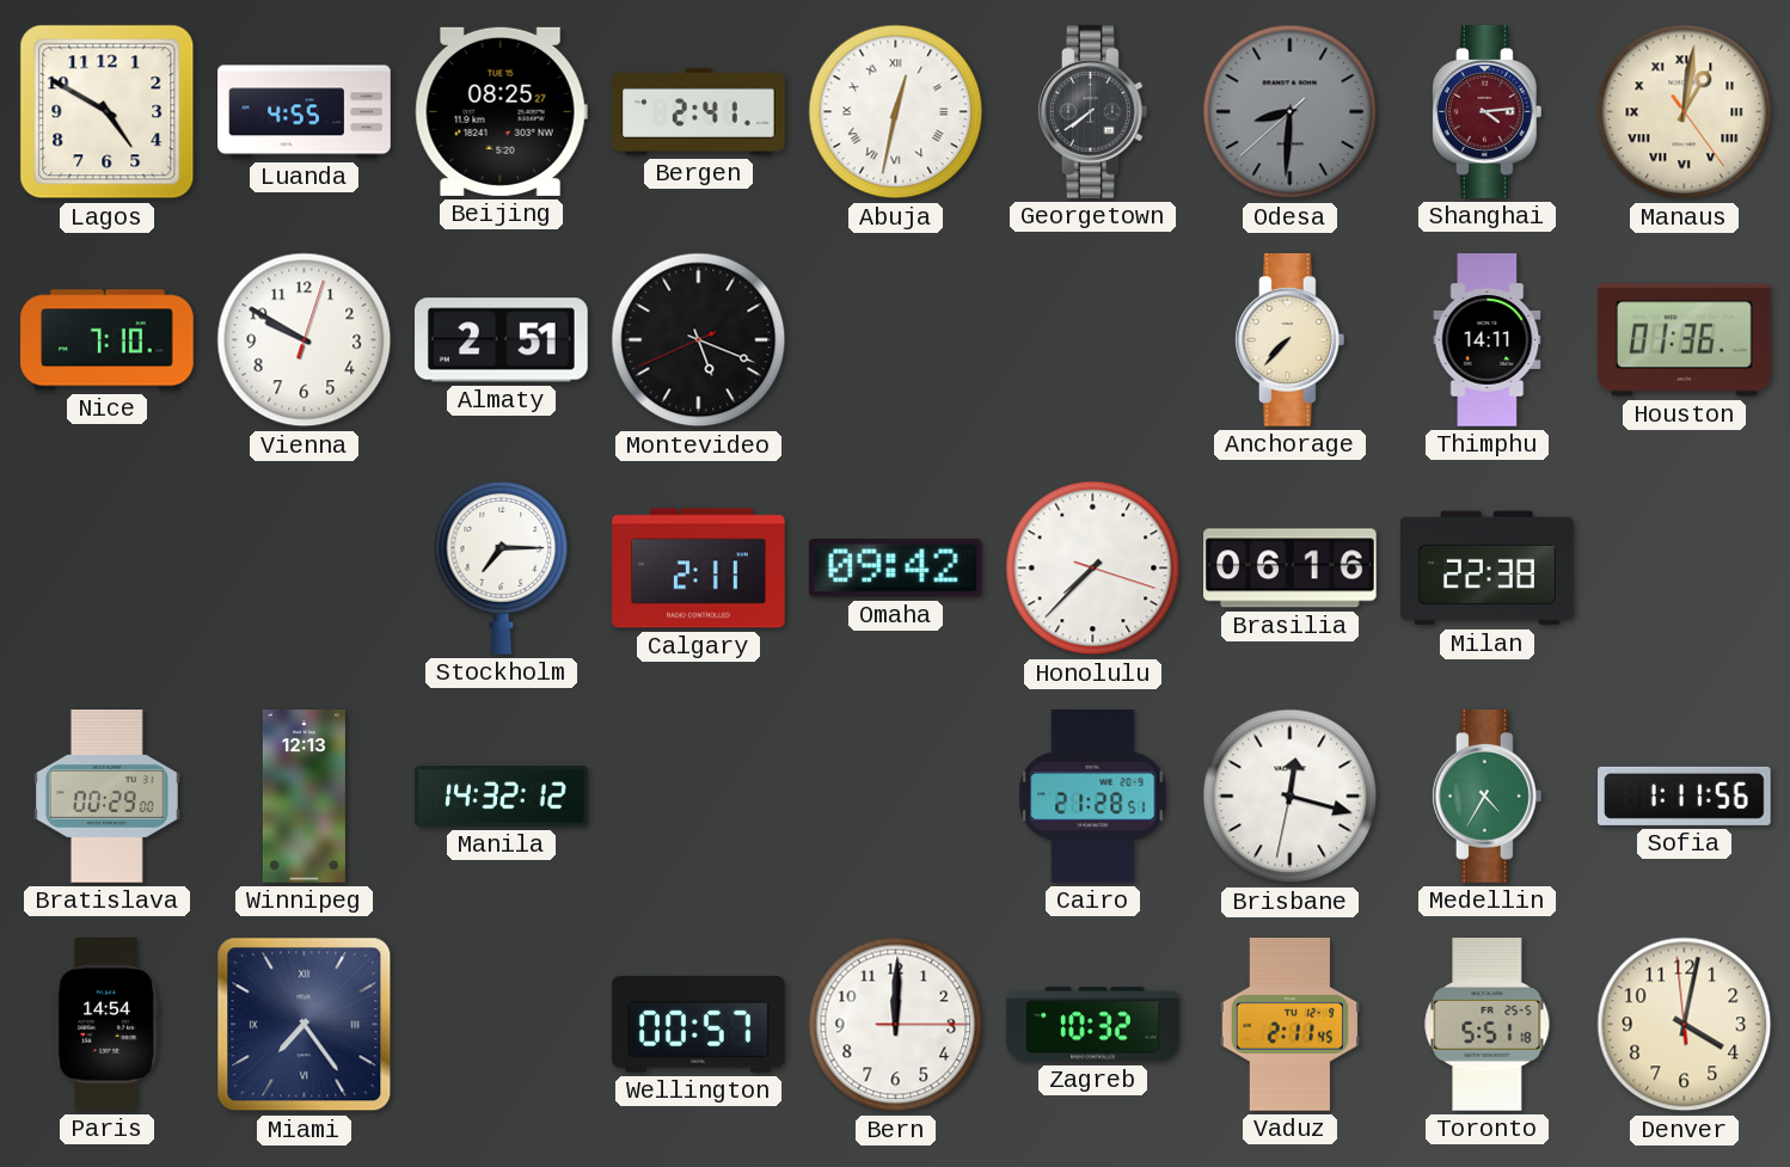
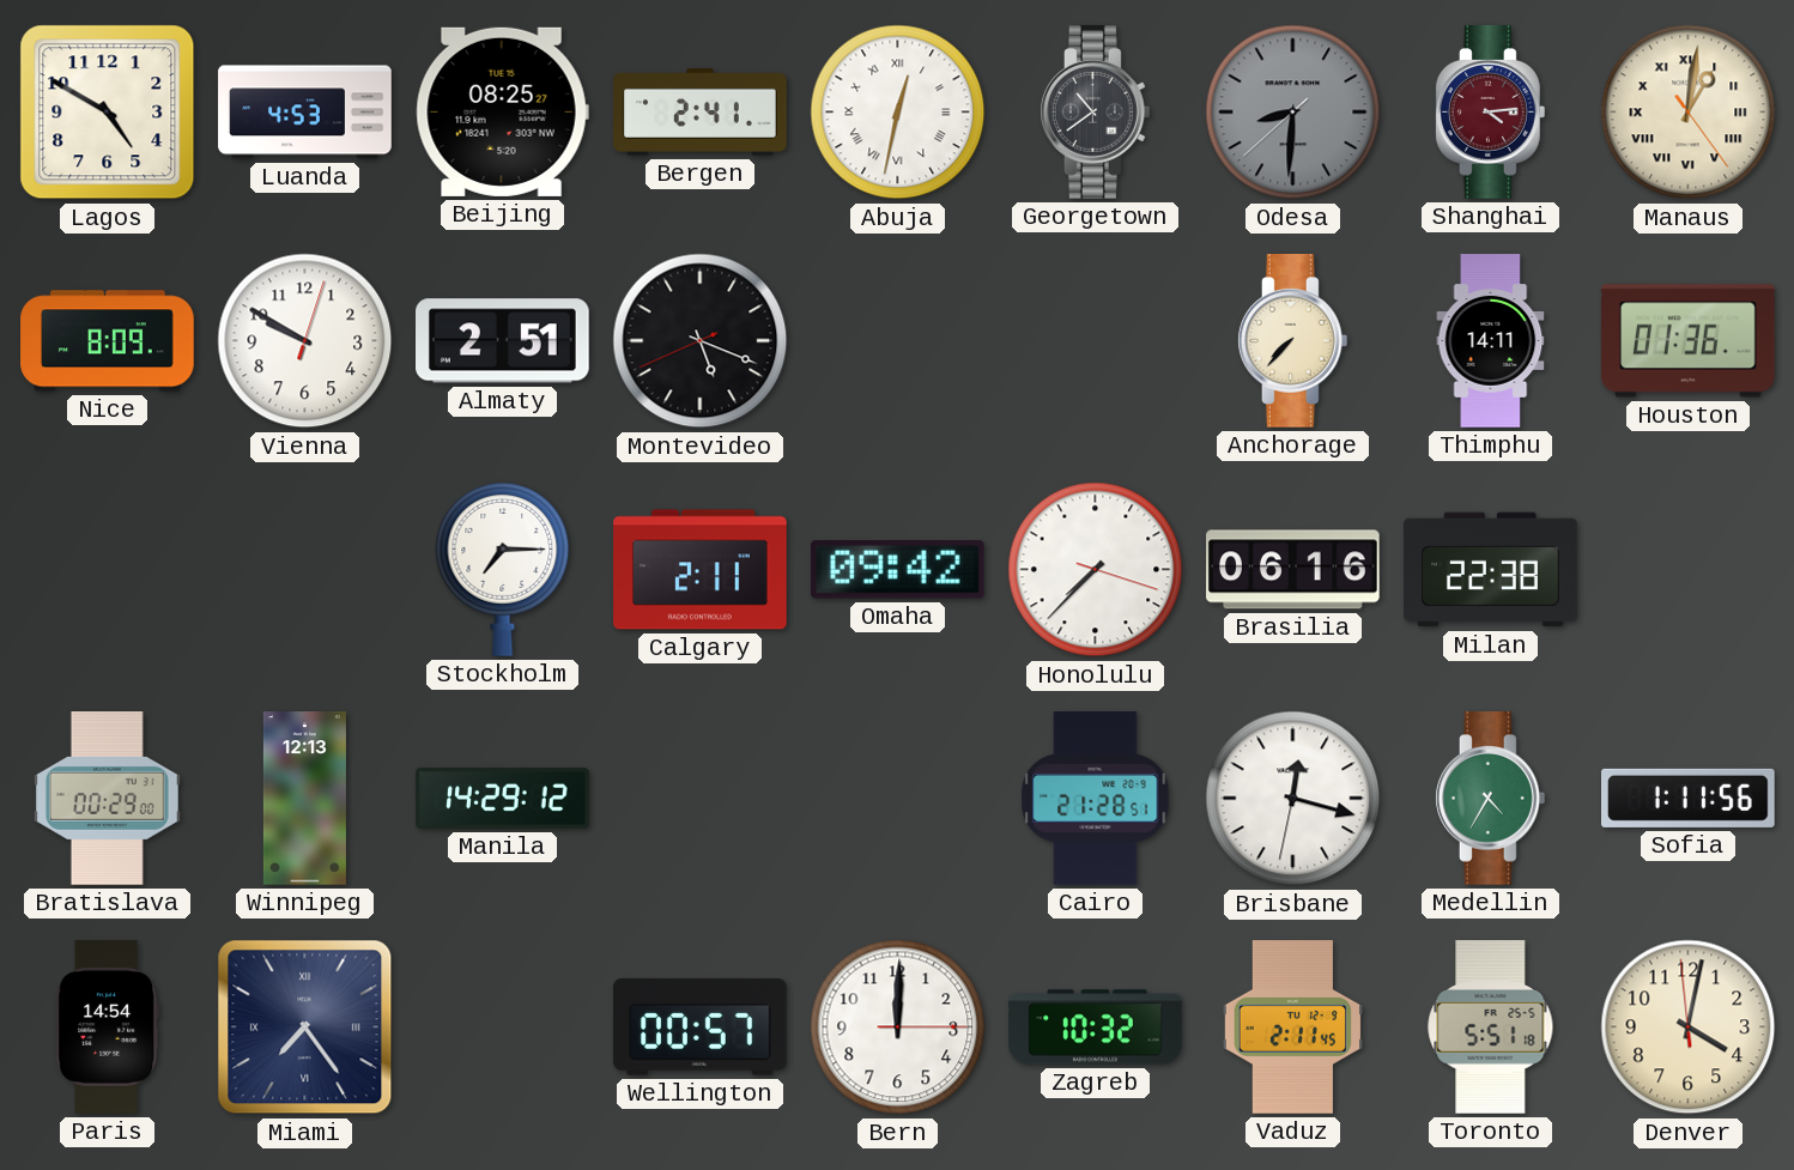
Luanda: 4:55 -> 4:53
Georgetown: 7:39 -> 10:39
Nice: 7:10 -> 8:09
Manila: 14:32 -> 14:29
